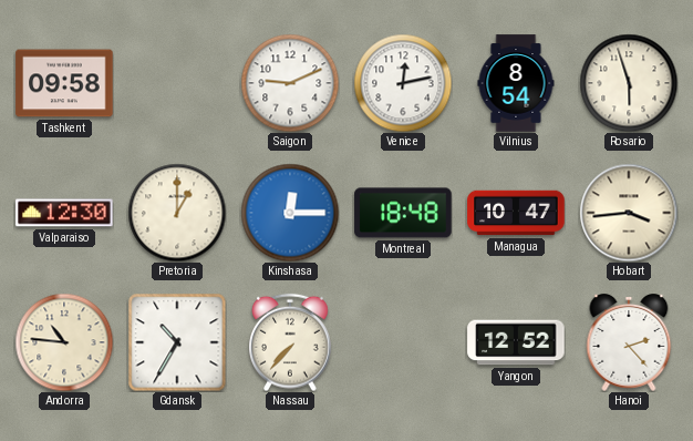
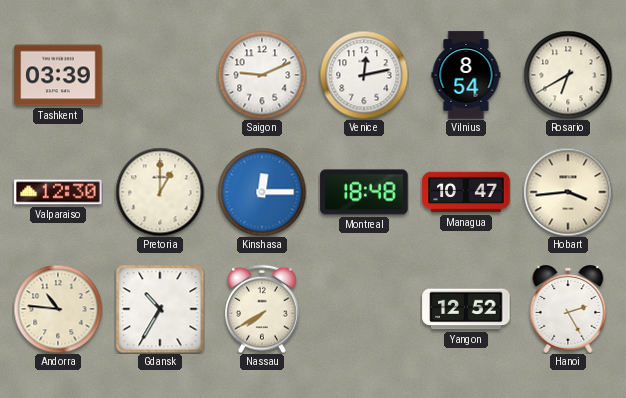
Tashkent: 09:58 -> 03:39
Rosario: 5:57 -> 6:40
Nassau: 7:37 -> 7:40
Hanoi: 2:23 -> 2:25
